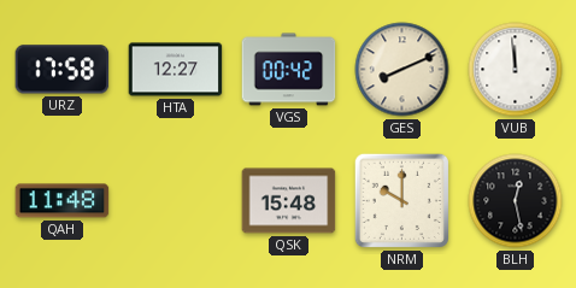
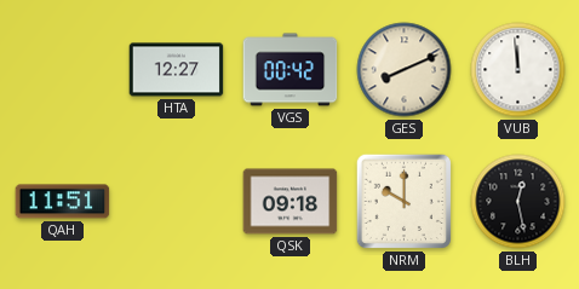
URZ: 17:58 -> none
QAH: 11:48 -> 11:51
QSK: 15:48 -> 09:18
